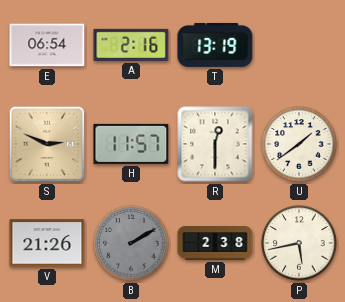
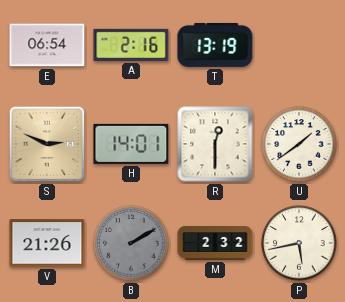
H: 11:57 -> 14:01
M: 2:38 -> 2:32
